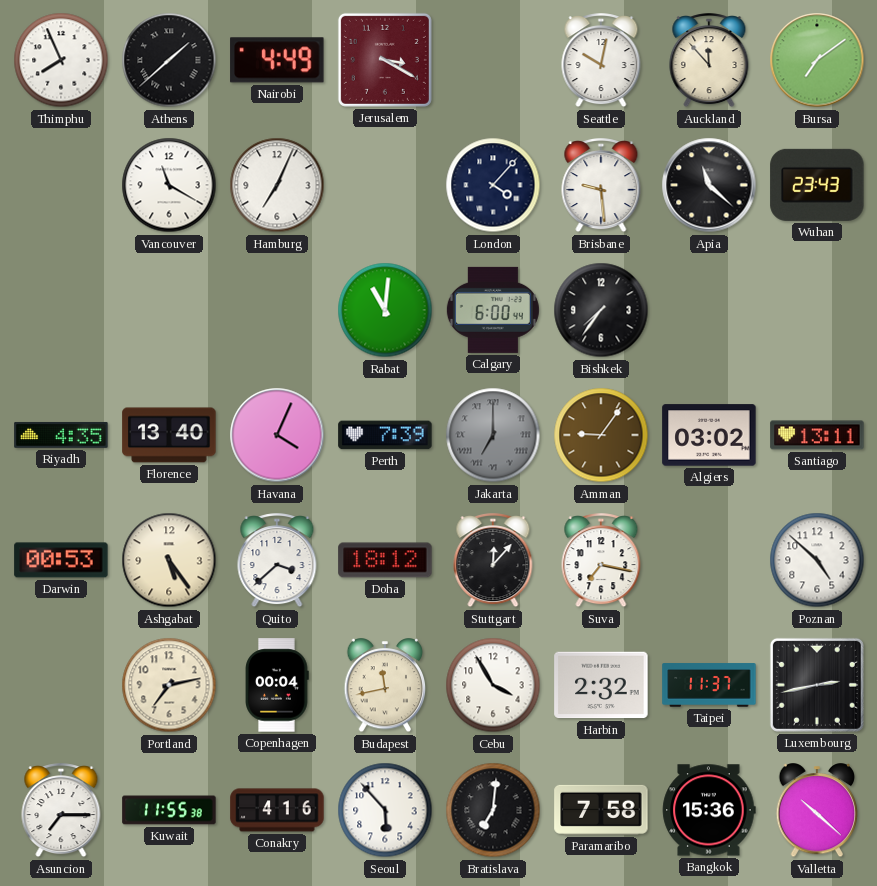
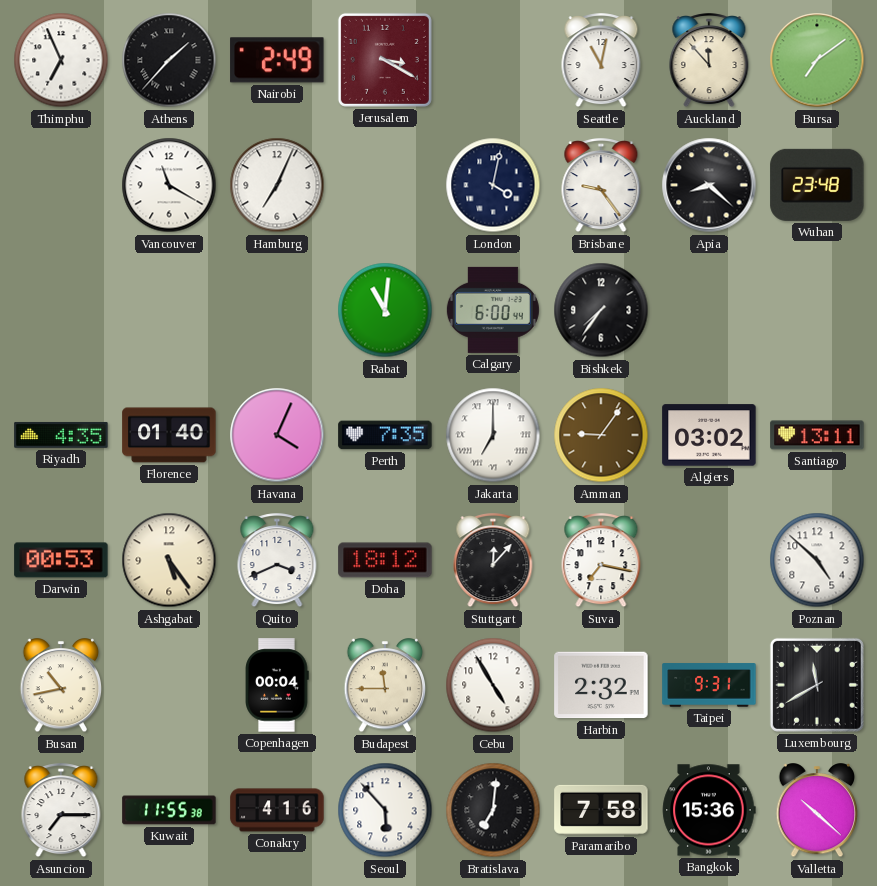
Thimphu: 7:56 -> 6:56
Athens: 1:38 -> 1:37
Nairobi: 4:49 -> 2:49
Seattle: 10:02 -> 11:02
London: 4:07 -> 4:02
Brisbane: 9:29 -> 9:24
Apia: 11:22 -> 8:22
Wuhan: 23:43 -> 23:48
Florence: 13:40 -> 01:40
Perth: 7:39 -> 7:35
Jakarta dial: grey -> white
Quito: 3:38 -> 3:41
Busan: none -> 10:43
Portland: 7:13 -> none
Budapest: 11:43 -> 11:45
Cebu: 3:55 -> 4:55
Taipei: 11:37 -> 9:31
Luxembourg: 2:43 -> 11:40
